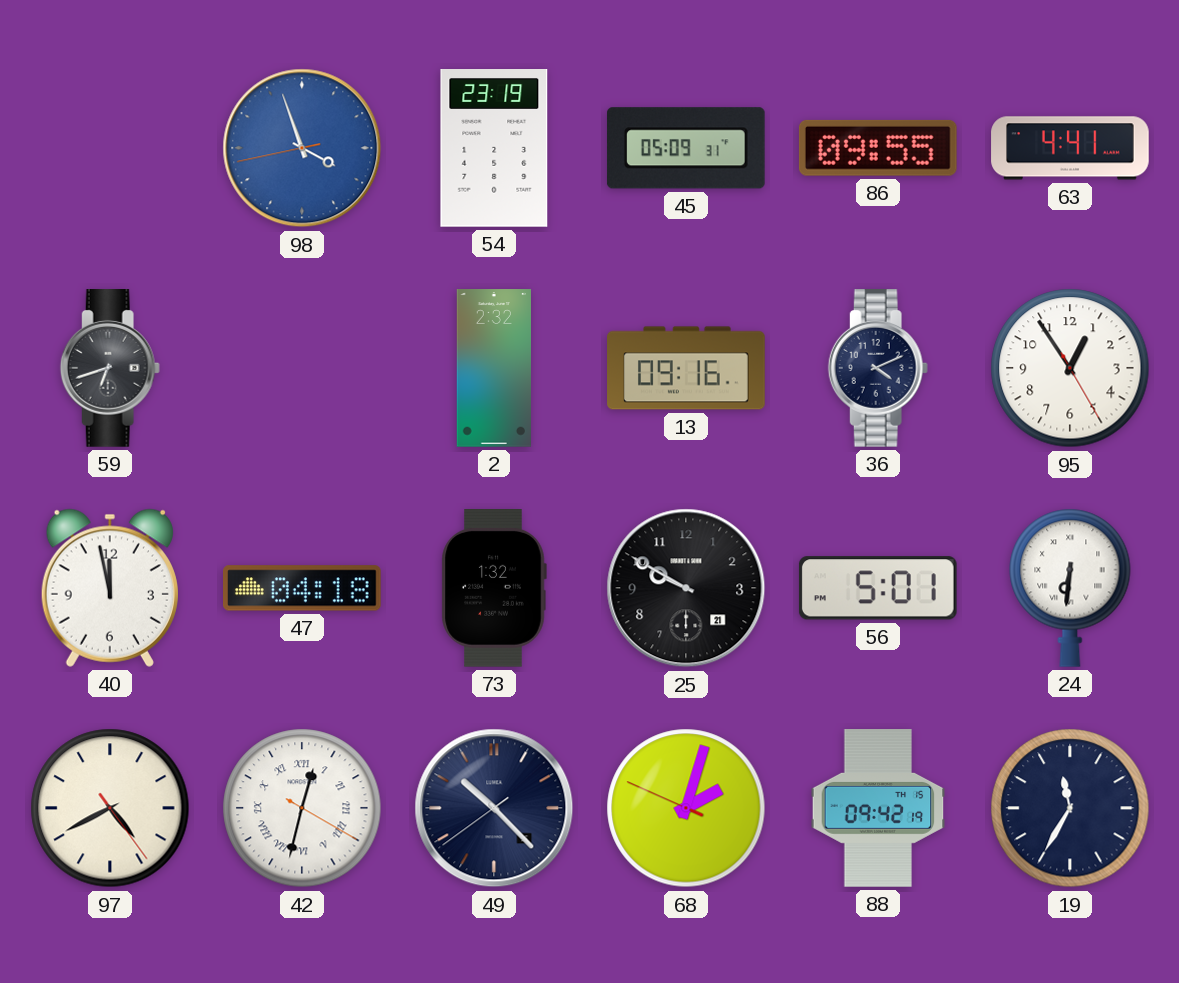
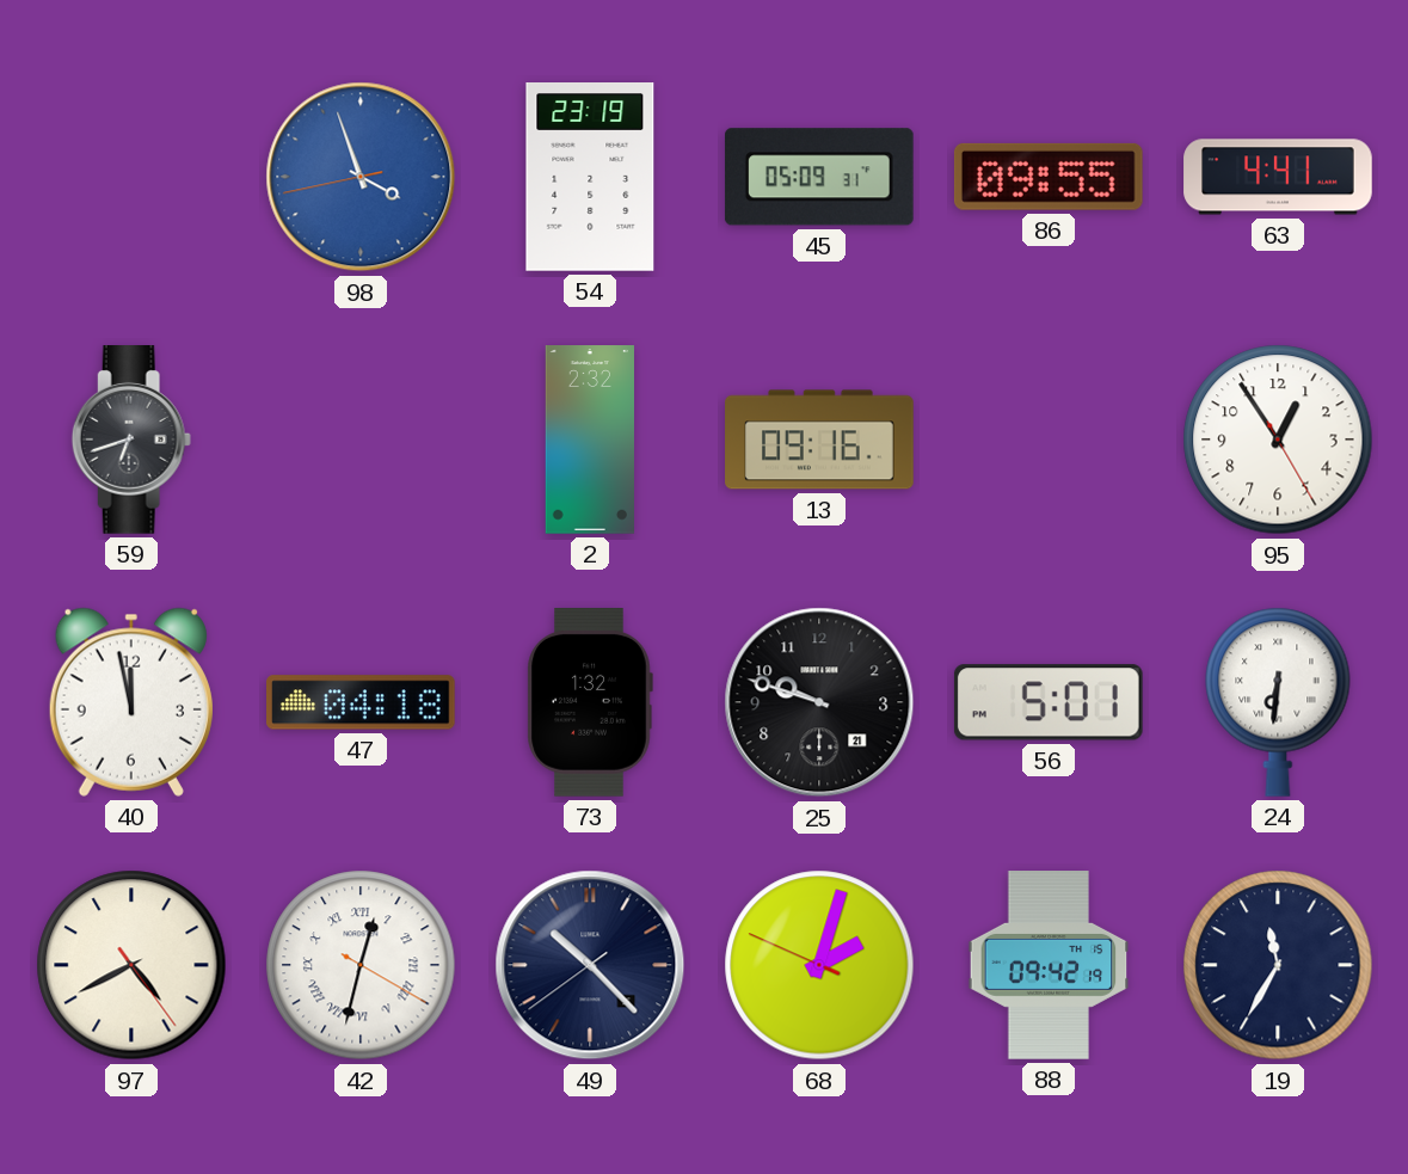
36: 4:11 -> none
25: 9:50 -> 9:48
